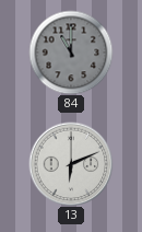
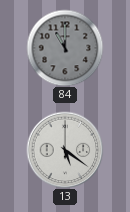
13: 6:11 -> 5:21
